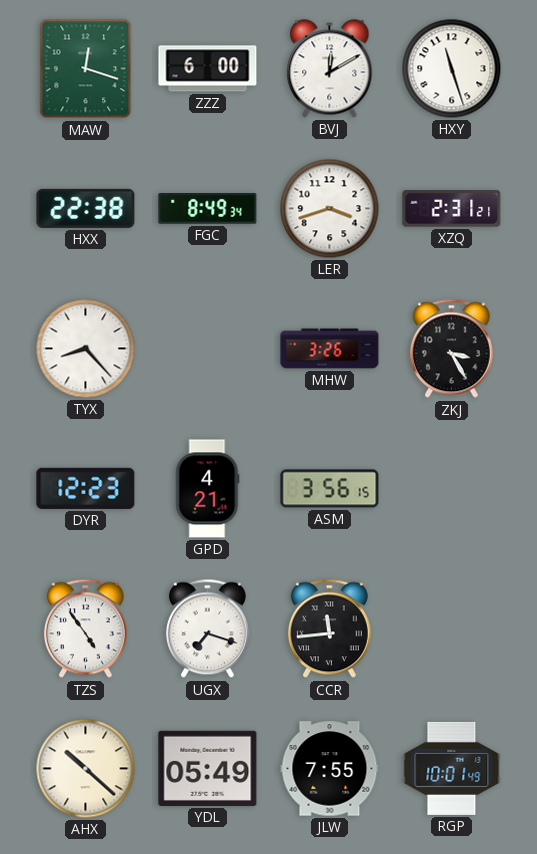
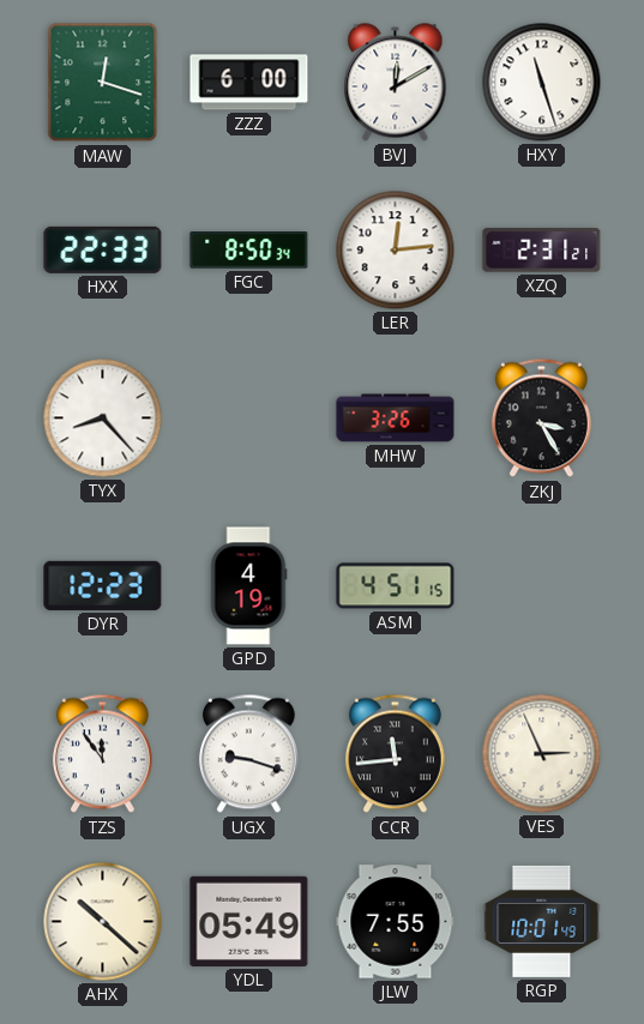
HXX: 22:38 -> 22:33
FGC: 8:49 -> 8:50
LER: 3:42 -> 12:14
GPD: 4:21 -> 4:19
ASM: 3:56 -> 4:51
TZS: 4:54 -> 11:54
UGX: 7:18 -> 9:18
VES: none -> 2:56
